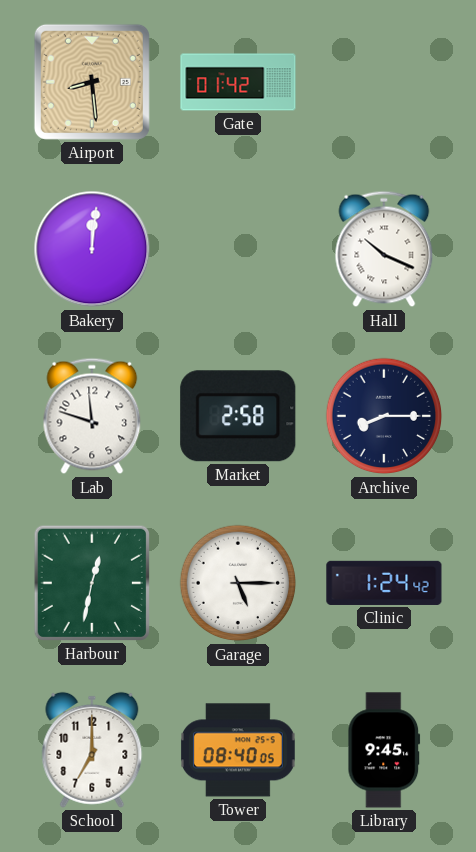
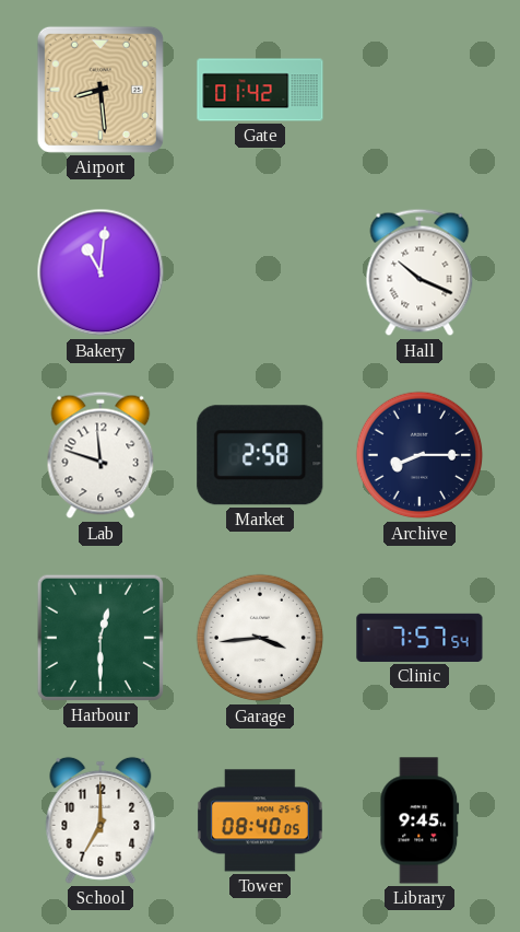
Bakery: 12:01 -> 11:01
Harbour: 12:32 -> 12:30
Garage: 5:15 -> 3:44
Clinic: 1:24 -> 7:57
